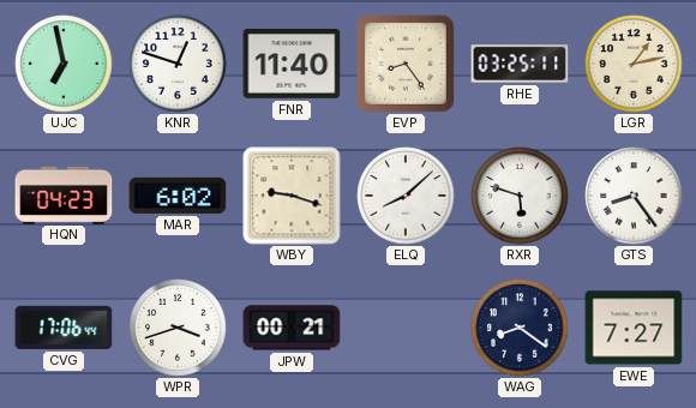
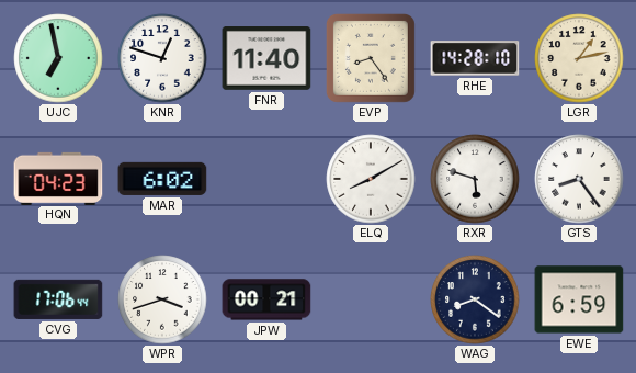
RHE: 03:25 -> 14:28
WBY: 9:18 -> none
ELQ: 8:08 -> 8:10
EWE: 7:27 -> 6:59
